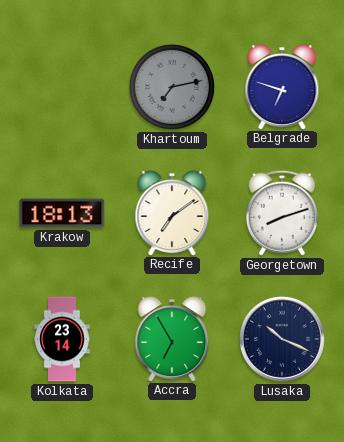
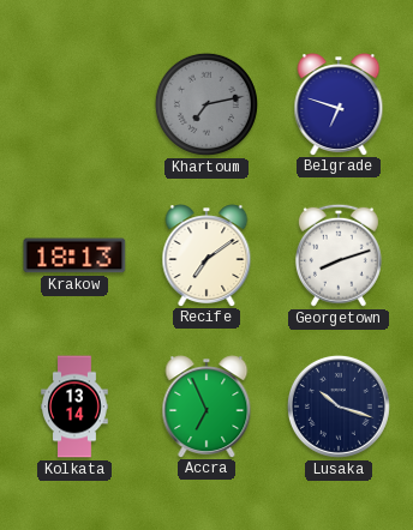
Kolkata: 23:14 -> 13:14
Accra: 6:55 -> 6:56
Lusaka: 10:19 -> 10:18
